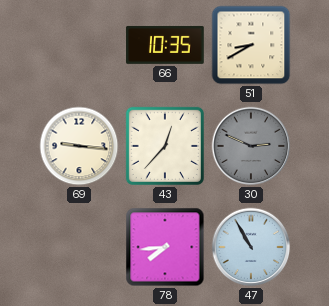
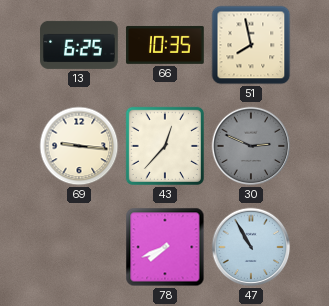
13: none -> 6:25
51: 8:40 -> 7:58
78: 7:44 -> 7:41
